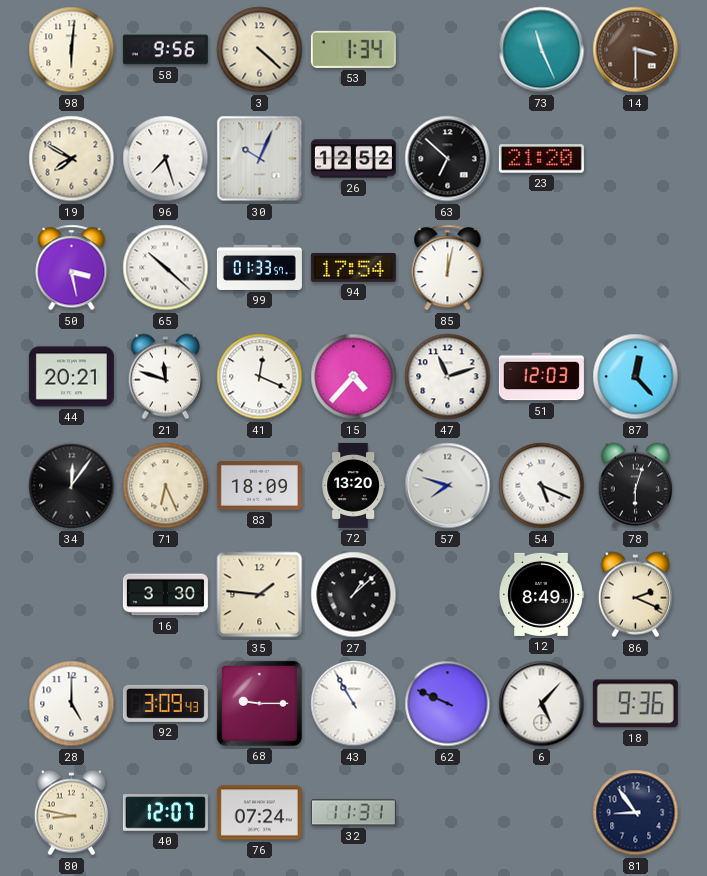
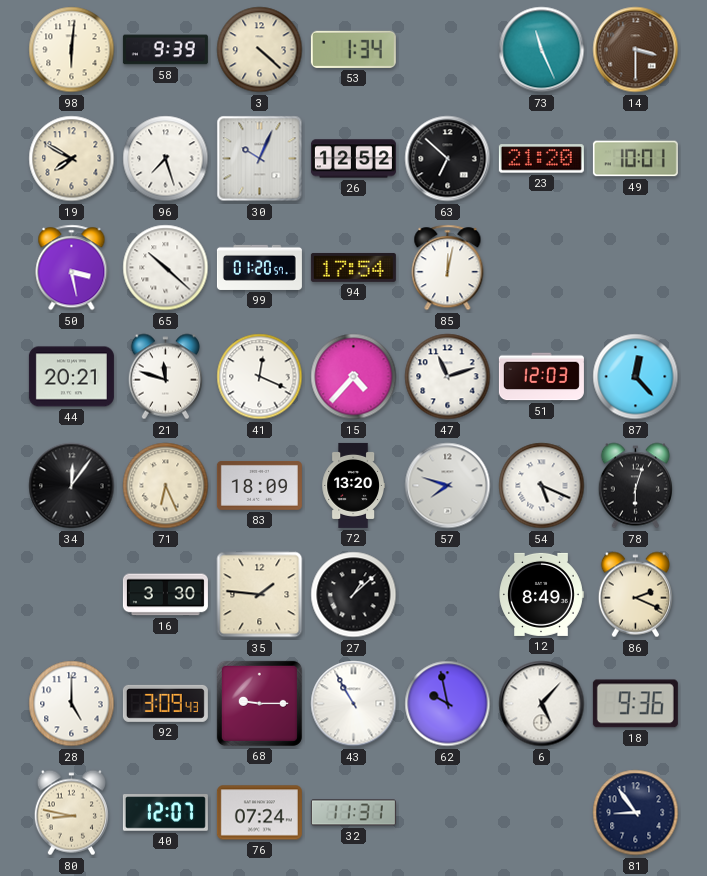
58: 9:56 -> 9:39
49: none -> 10:01
99: 01:33 -> 01:20
62: 9:49 -> 9:58
